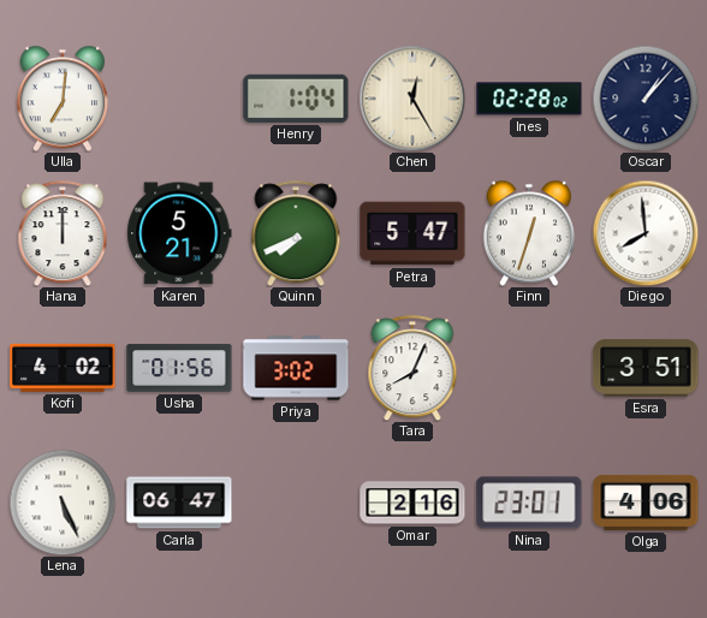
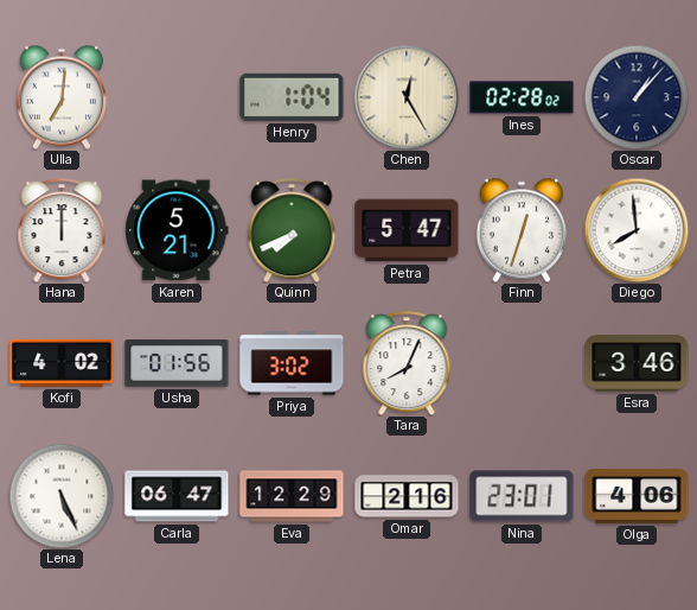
Esra: 3:51 -> 3:46
Eva: none -> 12:29
